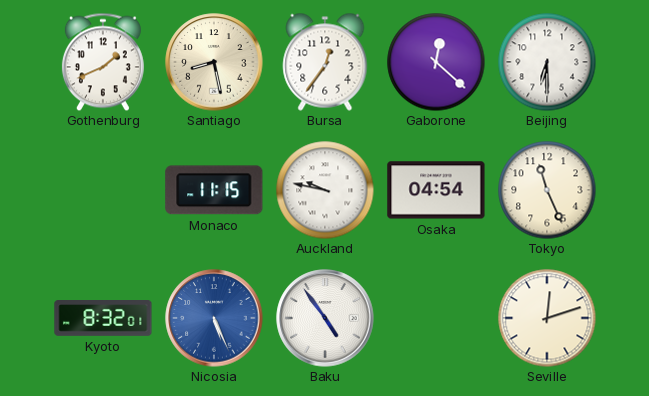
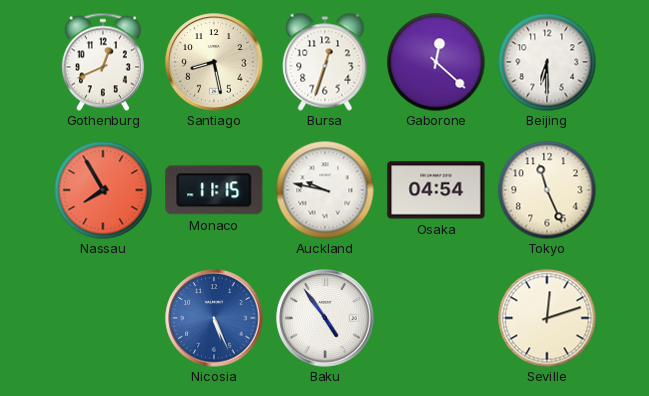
Gothenburg: 1:41 -> 12:41
Bursa: 12:36 -> 12:33
Nassau: none -> 7:55
Kyoto: 8:32 -> none
